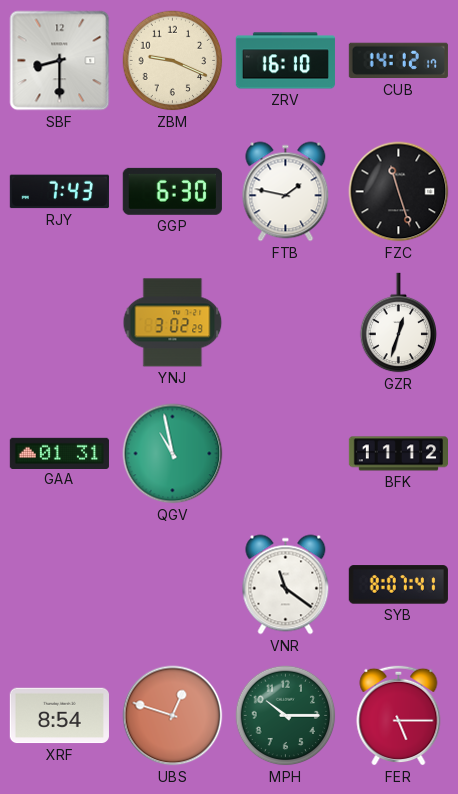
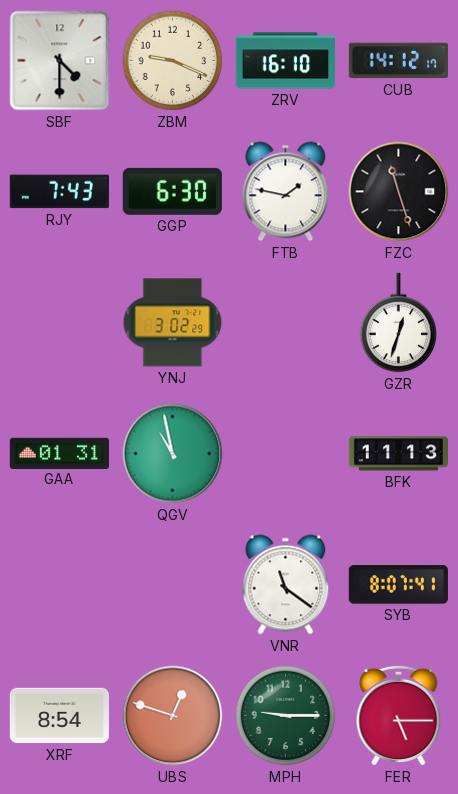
SBF: 8:30 -> 4:30
BFK: 11:12 -> 11:13
MPH: 10:15 -> 9:15
